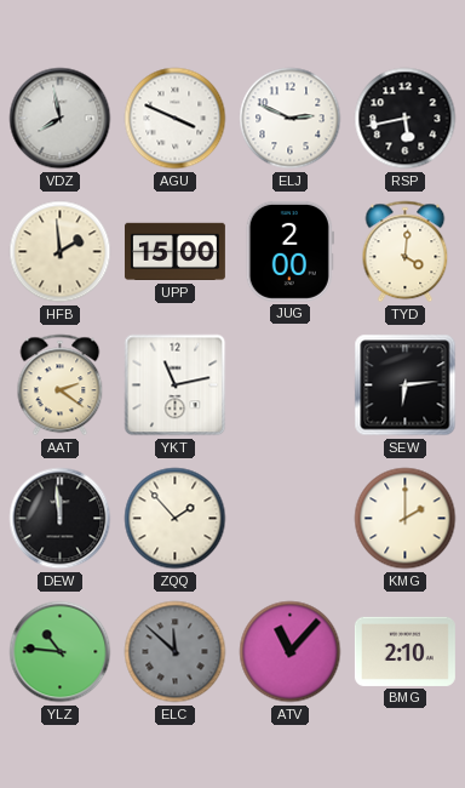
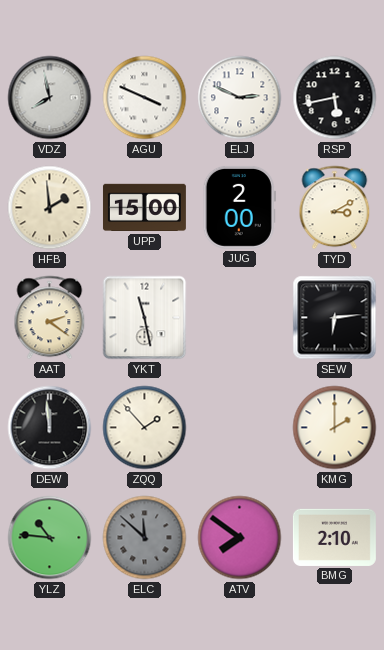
TYD: 4:01 -> 3:10
YKT: 11:13 -> 11:28
ATV: 11:07 -> 7:51
